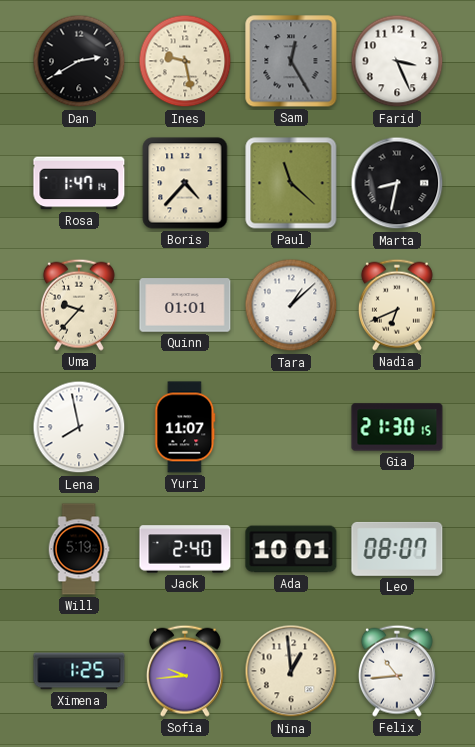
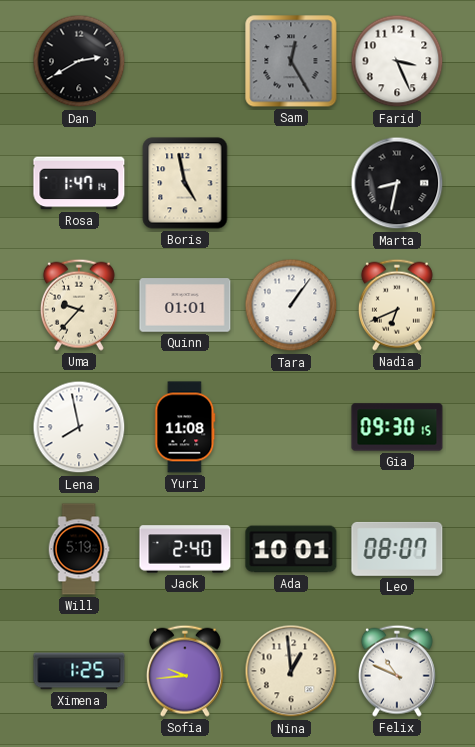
Ines: 9:28 -> none
Boris: 4:37 -> 4:58
Paul: 11:22 -> none
Tara: 1:08 -> 1:06
Yuri: 11:07 -> 11:08
Gia: 21:30 -> 09:30
Felix: 10:44 -> 10:49
